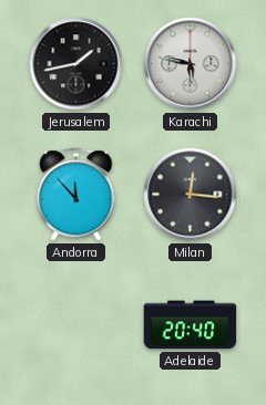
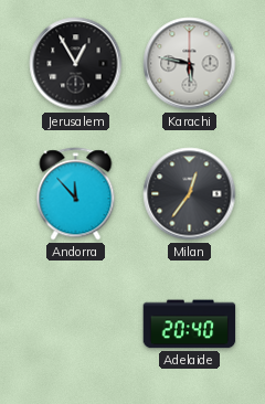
Jerusalem: 1:43 -> 12:55
Milan: 12:16 -> 12:36
